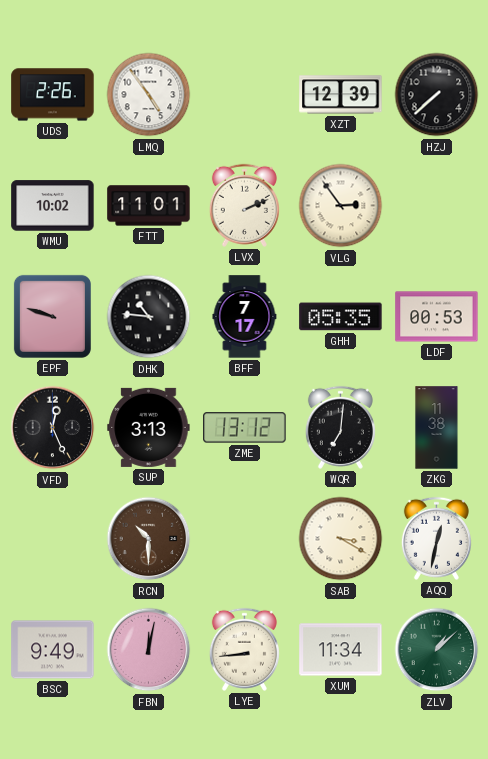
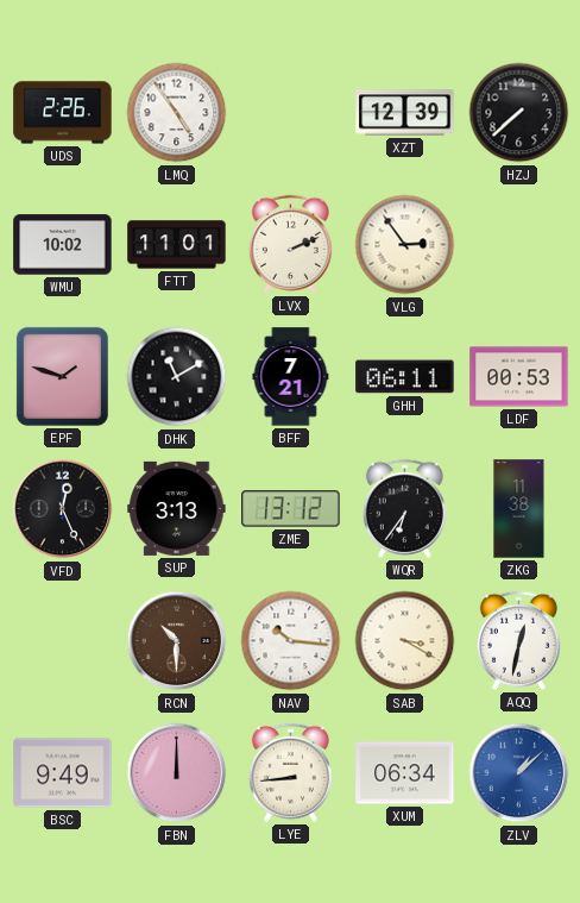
EPF: 9:48 -> 1:48
DHK: 10:46 -> 11:10
BFF: 7:17 -> 7:21
GHH: 05:35 -> 06:11
WQR: 7:01 -> 6:36
NAV: none -> 10:16
FBN: 12:02 -> 12:00
XUM: 11:34 -> 06:34
ZLV dial: green -> blue
